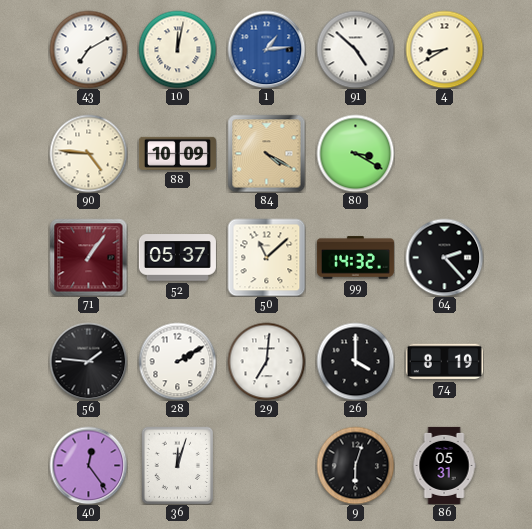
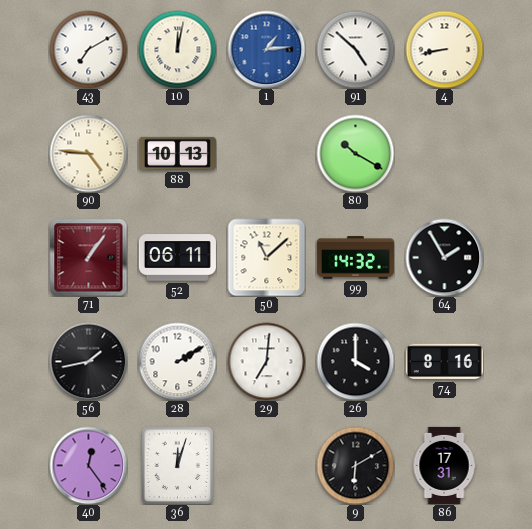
4: 8:40 -> 8:43
88: 10:09 -> 10:13
84: 4:20 -> none
80: 3:20 -> 10:20
52: 05:37 -> 06:11
64: 2:23 -> 1:55
56: 1:46 -> 1:43
74: 8:19 -> 8:16
9: 6:03 -> 6:10
86: 05:31 -> 17:31
